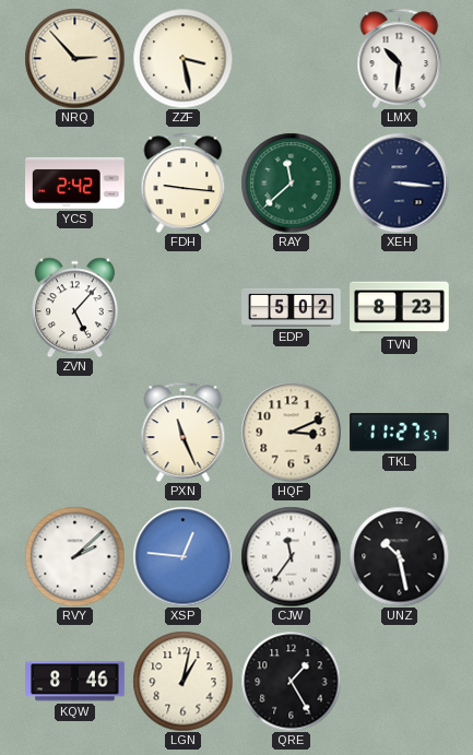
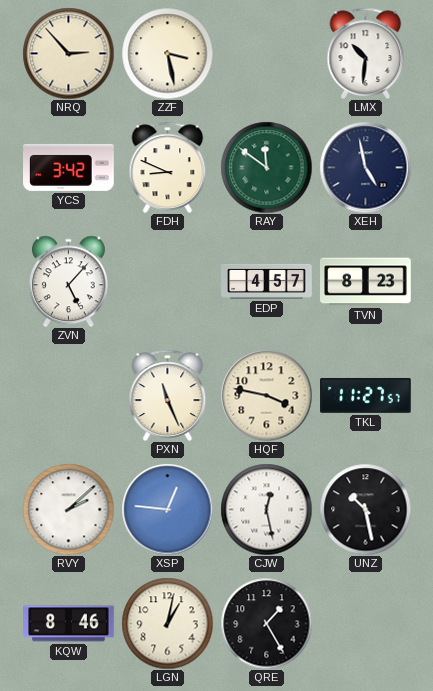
YCS: 2:42 -> 3:42
FDH: 9:16 -> 8:49
RAY: 11:38 -> 11:51
XEH: 3:16 -> 4:58
EDP: 5:02 -> 4:57
HQF: 3:11 -> 3:47
CJW: 11:36 -> 12:28
